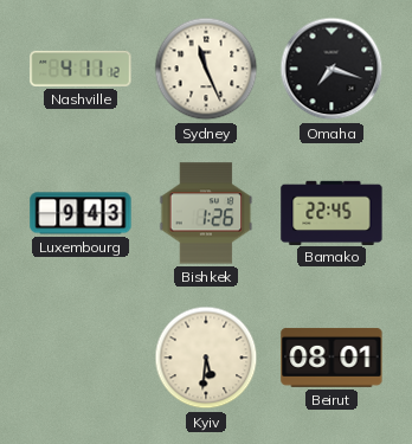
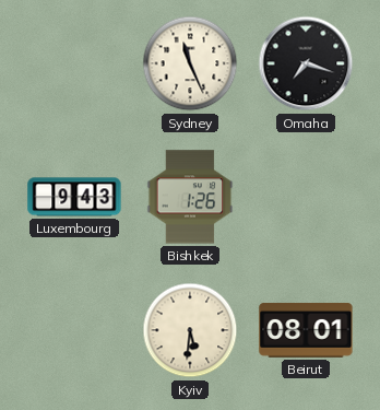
Nashville: 4:11 -> none
Bamako: 22:45 -> none
